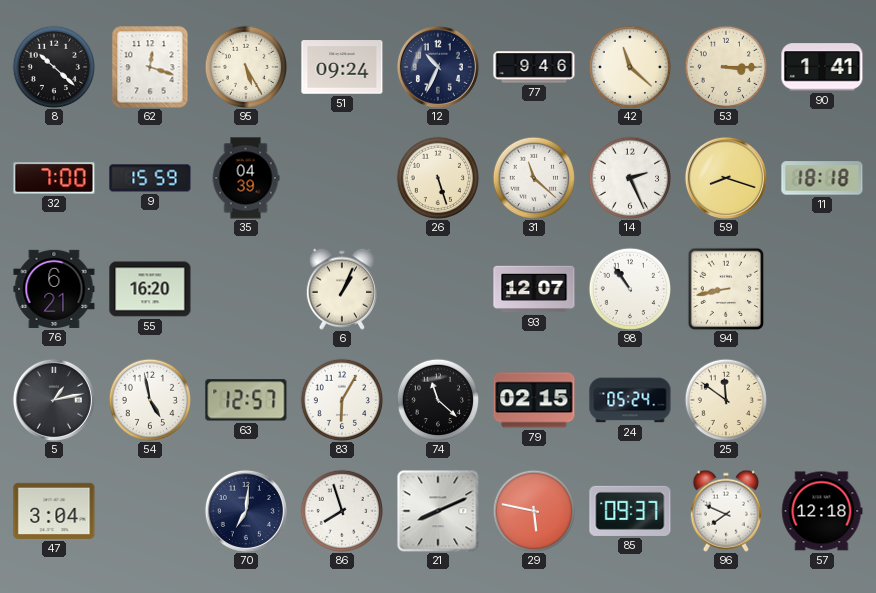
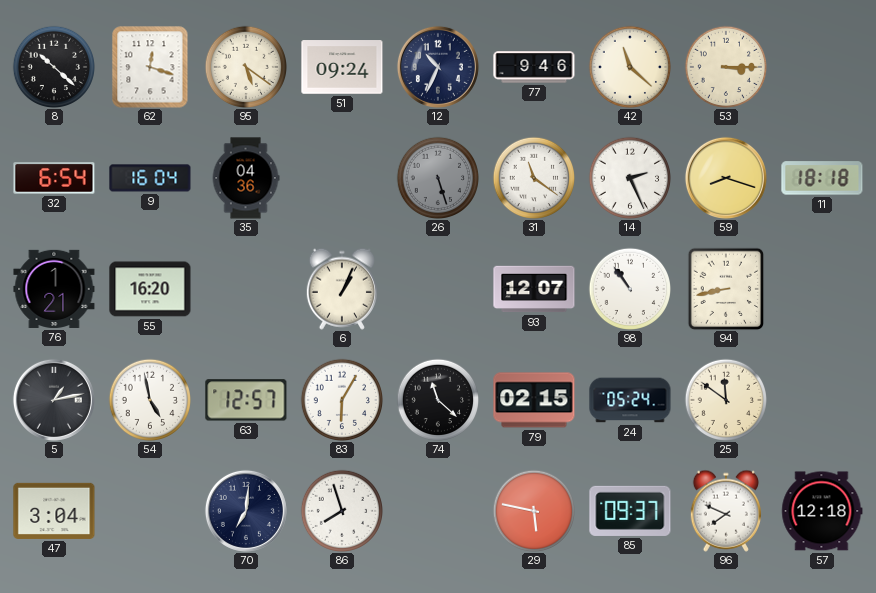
95: 5:25 -> 5:21
90: 1:41 -> none
32: 7:00 -> 6:54
9: 15:59 -> 16:04
35: 04:39 -> 04:36
26 dial: cream -> grey
31: 11:22 -> 11:21
76: 6:21 -> 1:21
21: 8:11 -> none
